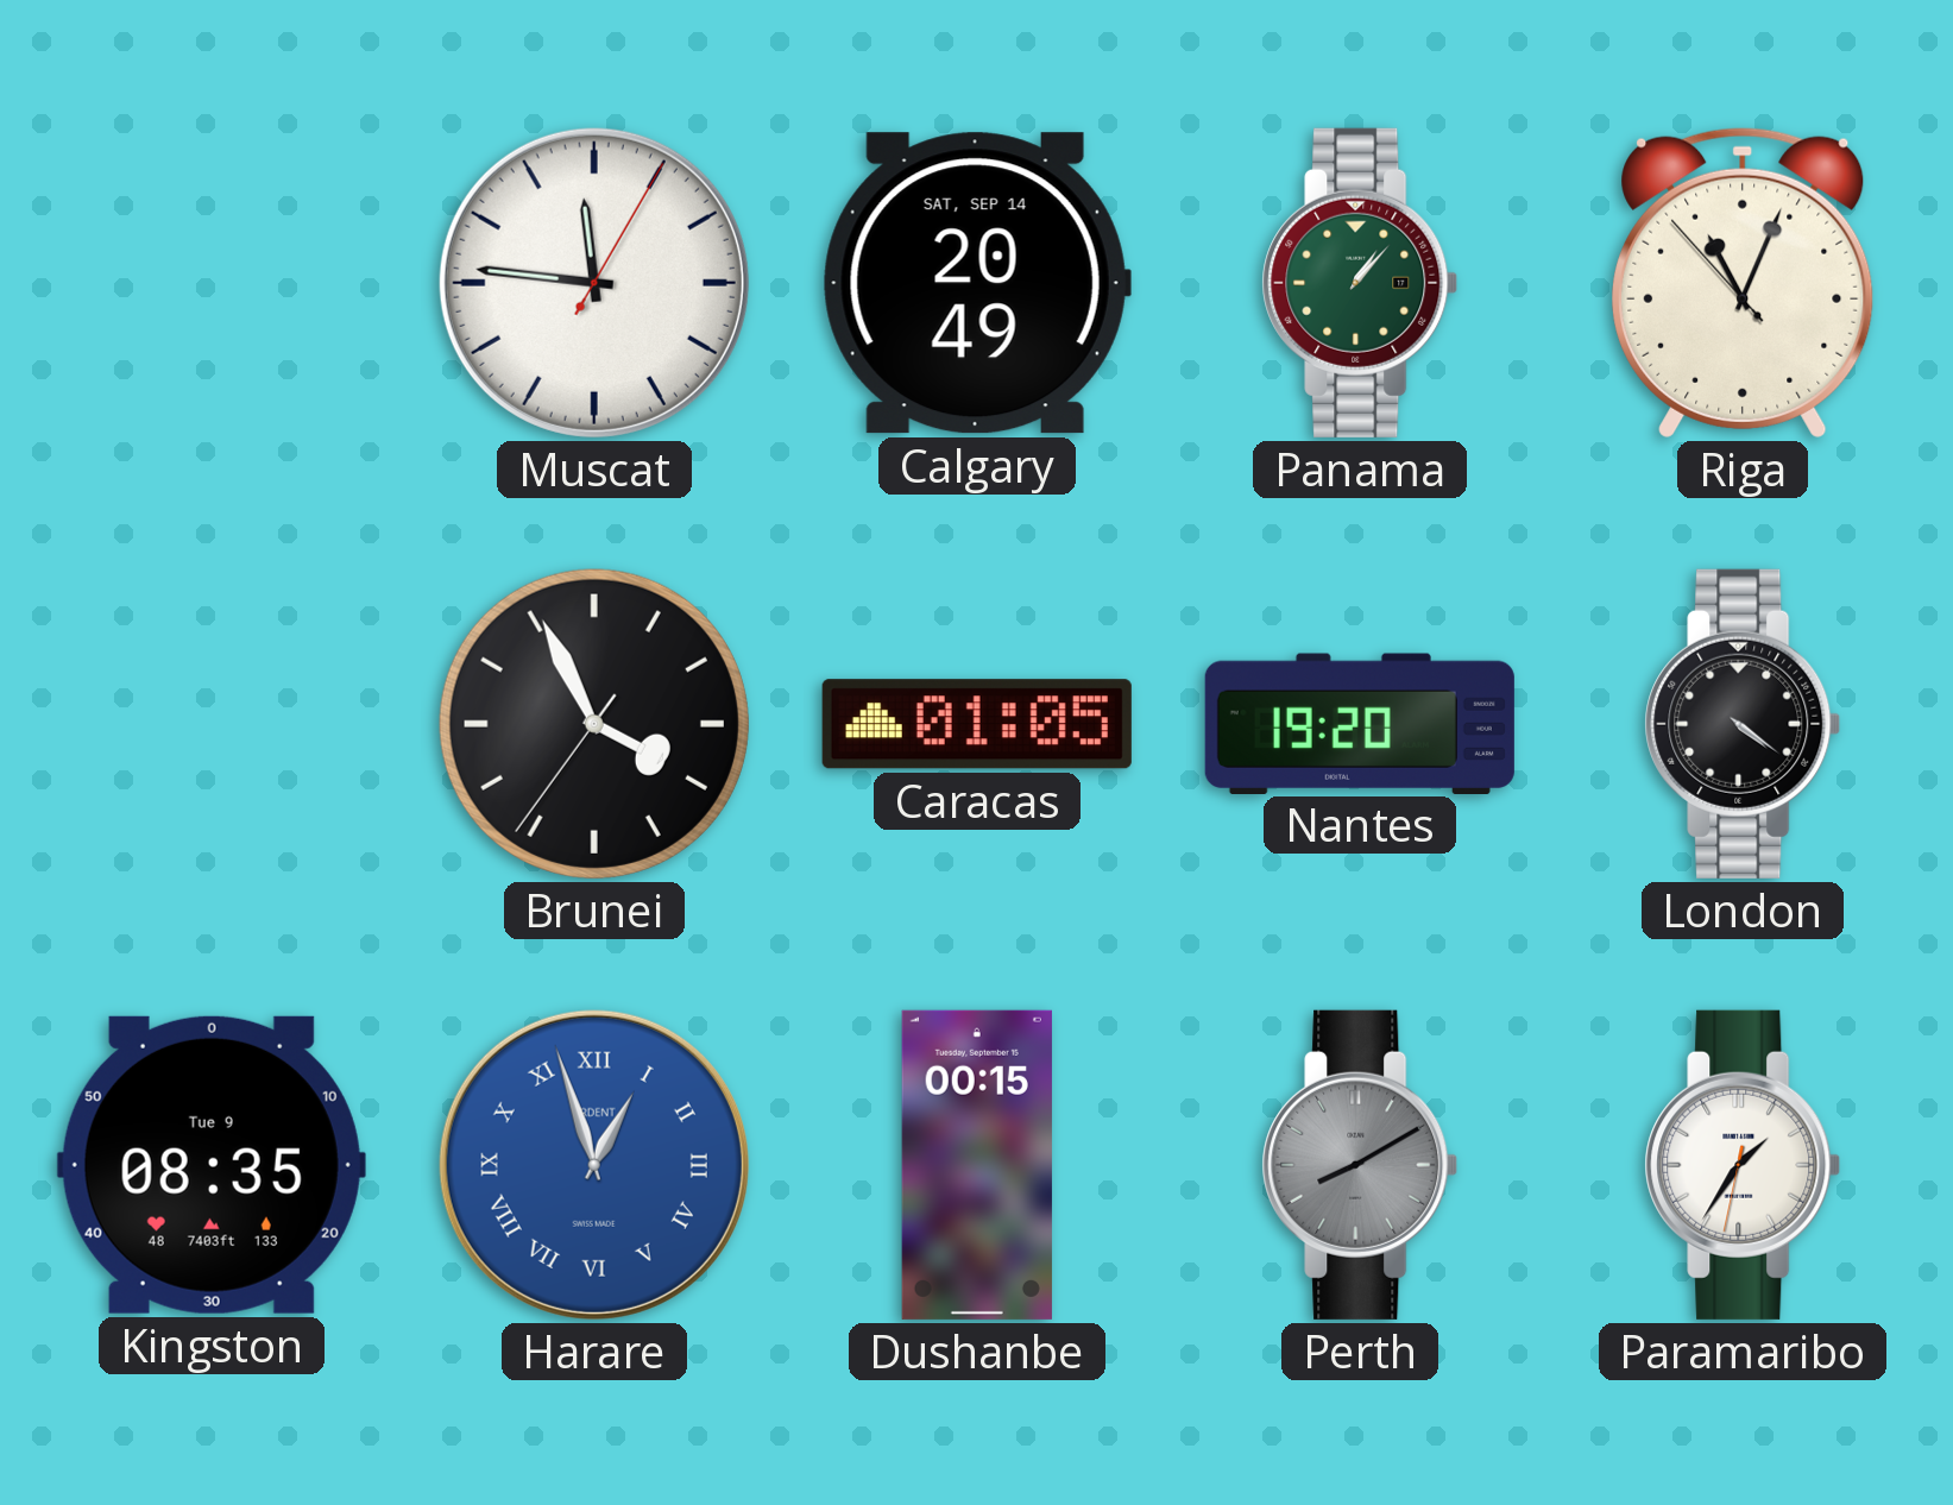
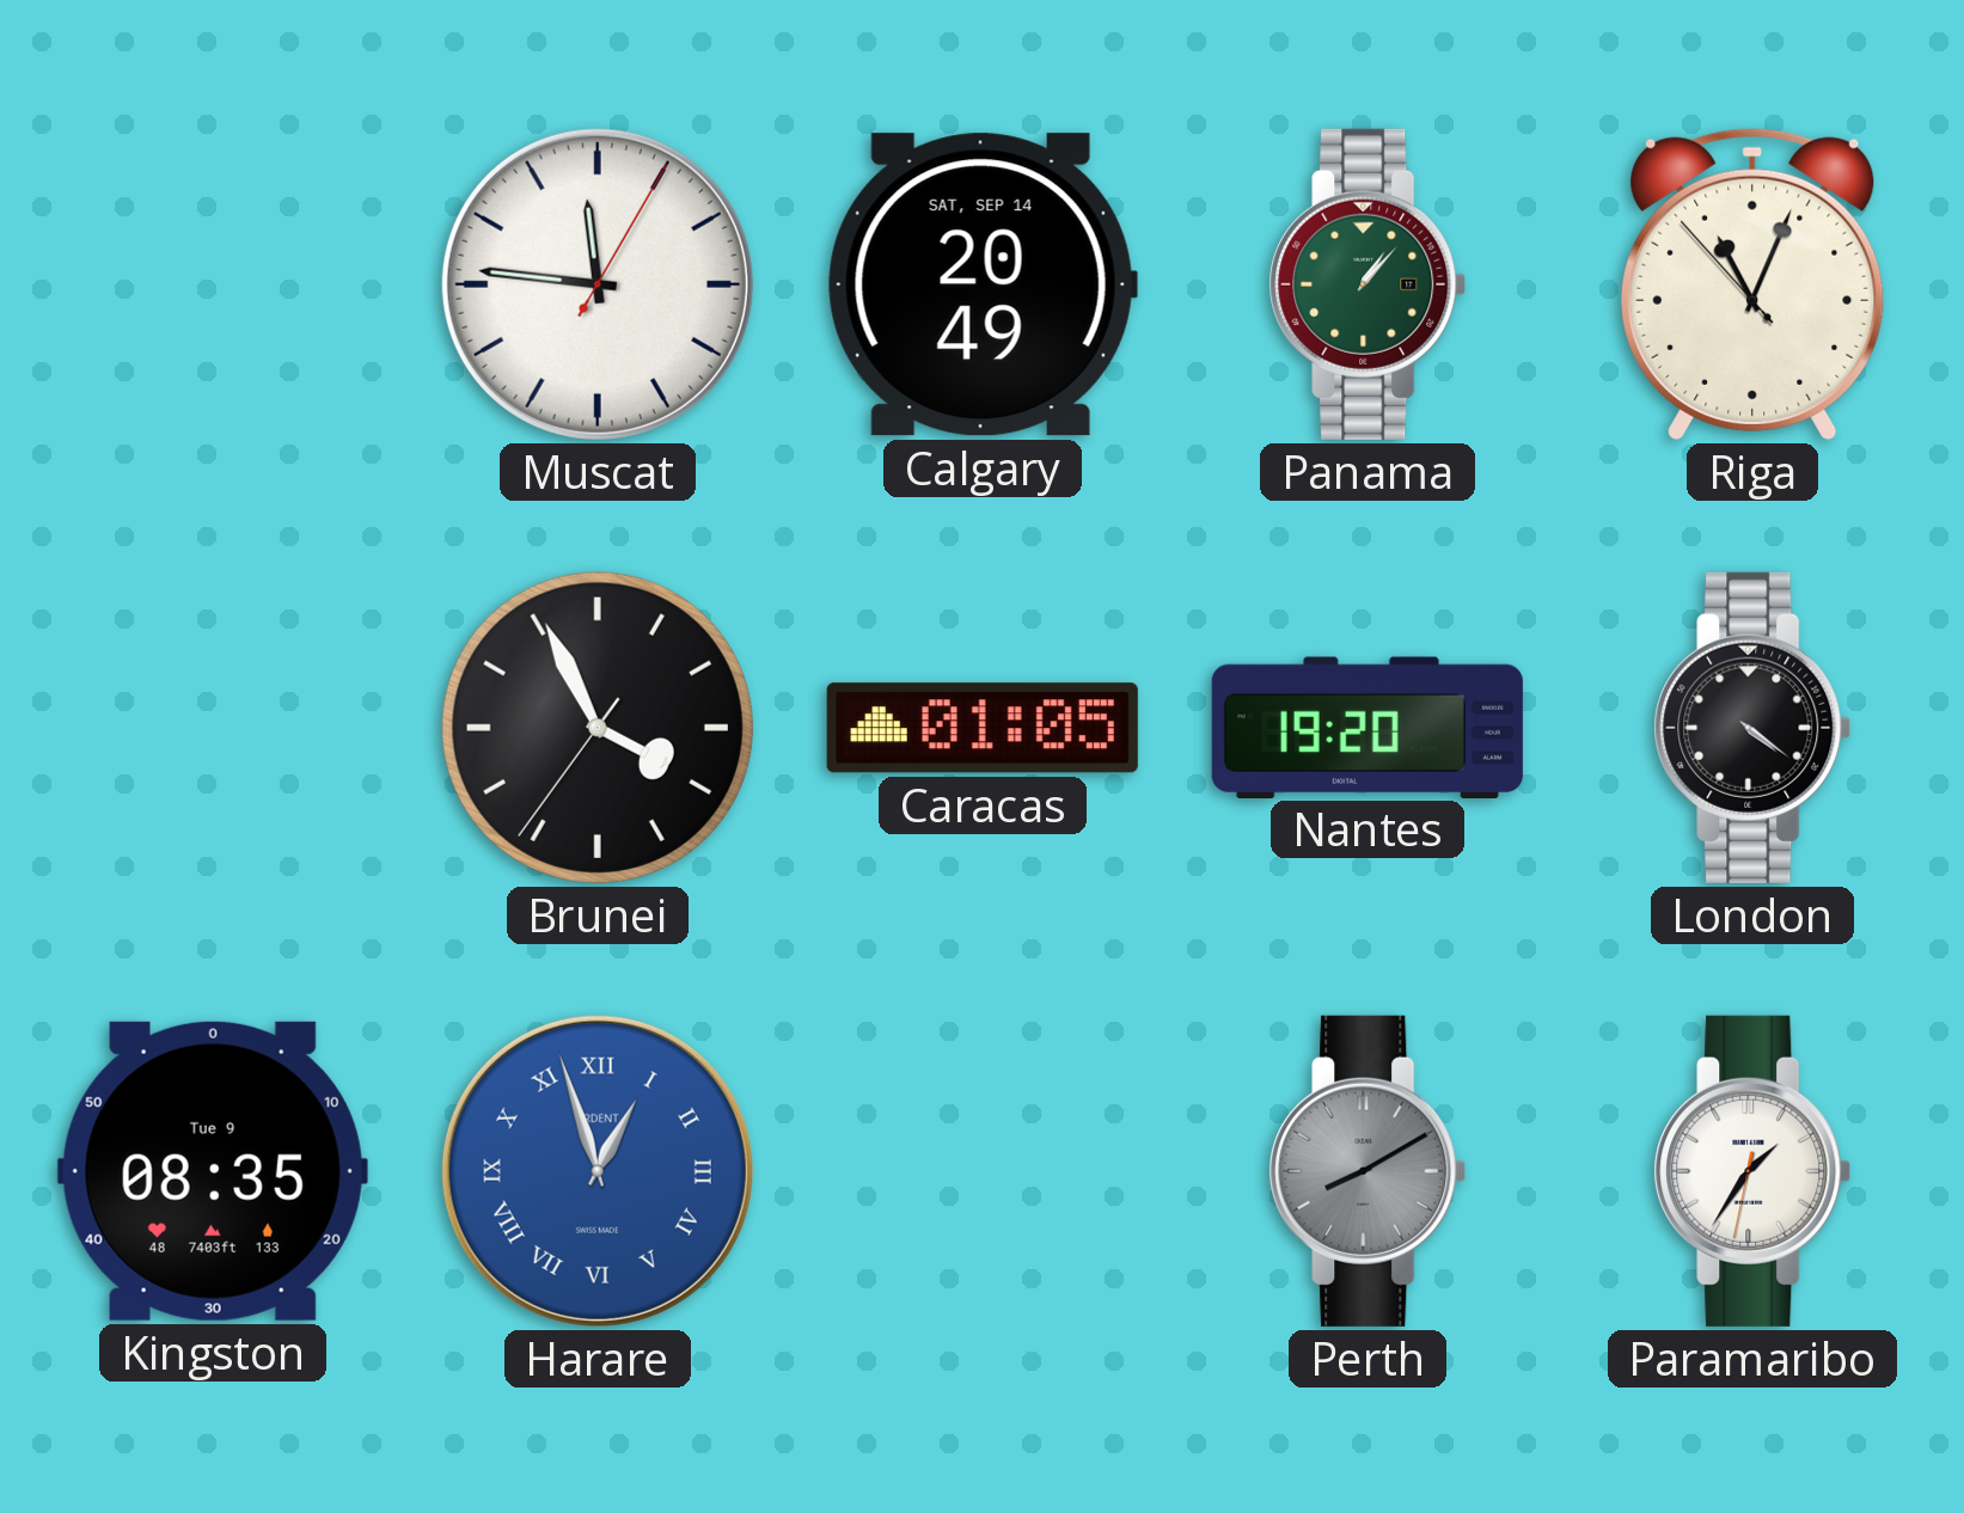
Dushanbe: 00:15 -> none
